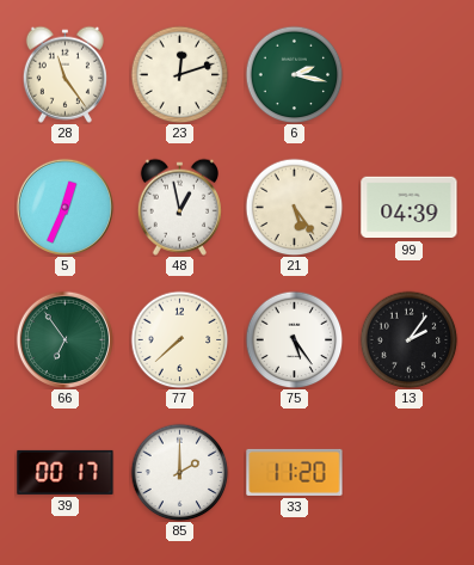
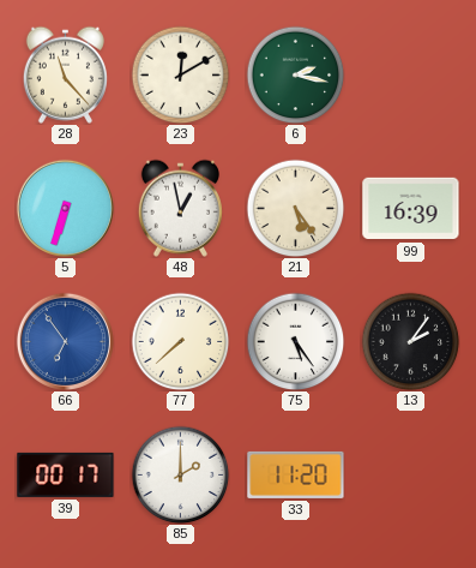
28: 11:24 -> 11:23
23: 12:12 -> 12:10
5: 12:34 -> 6:33
99: 04:39 -> 16:39
66 dial: green -> blue
